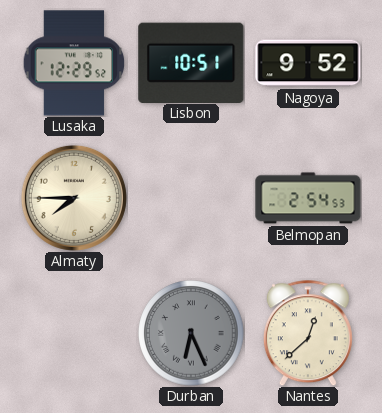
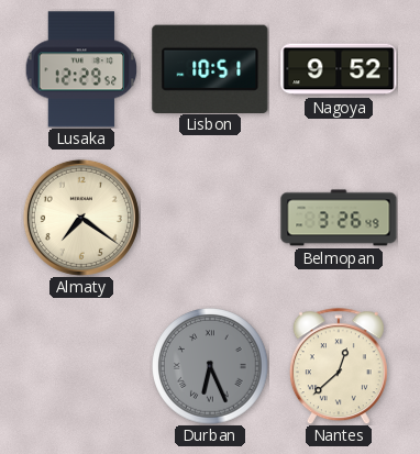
Almaty: 7:45 -> 7:21
Belmopan: 2:54 -> 3:26
